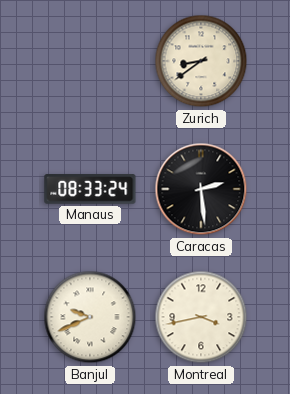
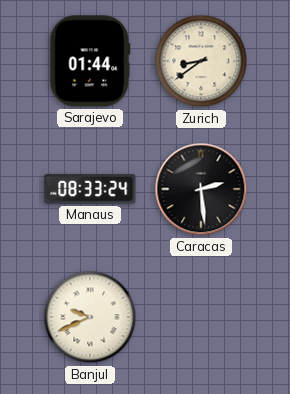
Sarajevo: none -> 01:44
Montreal: 3:43 -> none
